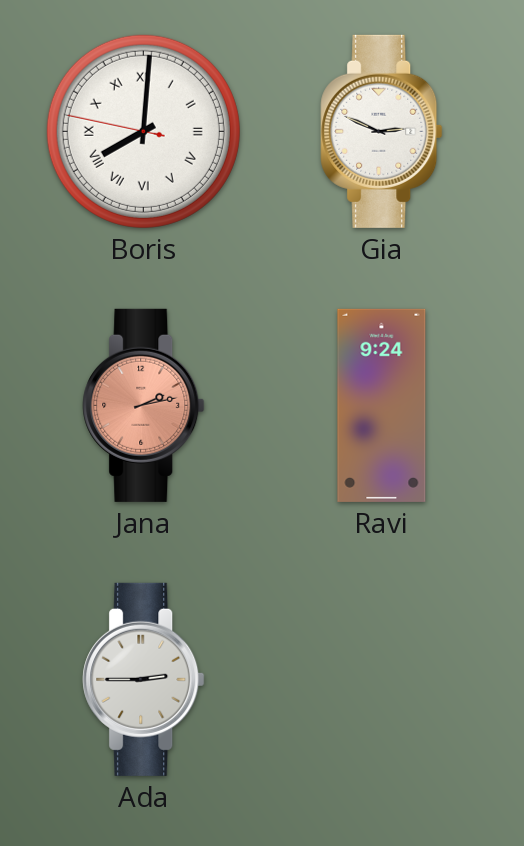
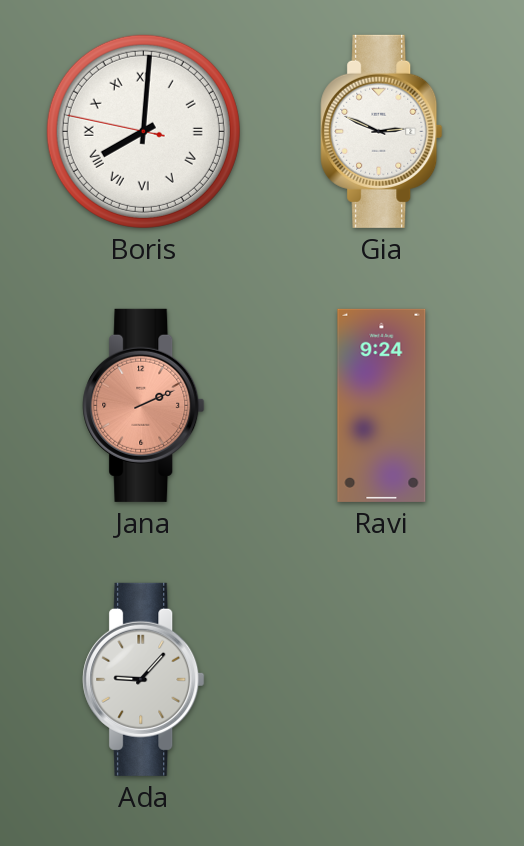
Jana: 2:13 -> 2:11
Ada: 2:45 -> 9:07
